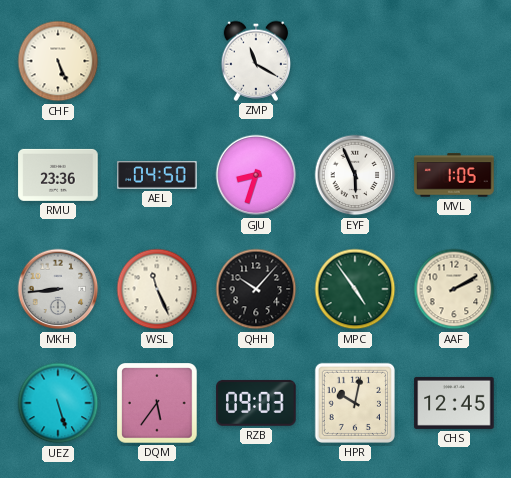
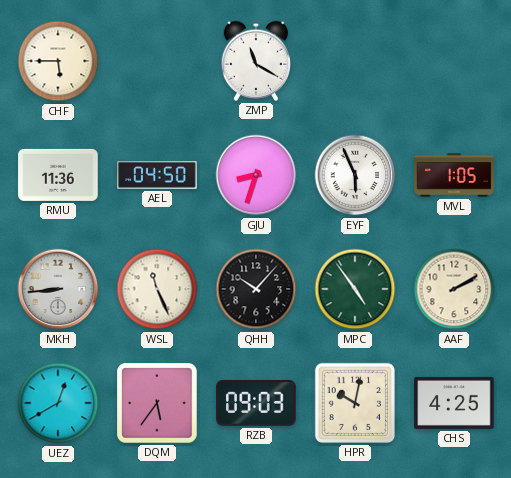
CHF: 5:26 -> 5:45
RMU: 23:36 -> 11:36
UEZ: 5:27 -> 12:40
CHS: 12:45 -> 4:25
